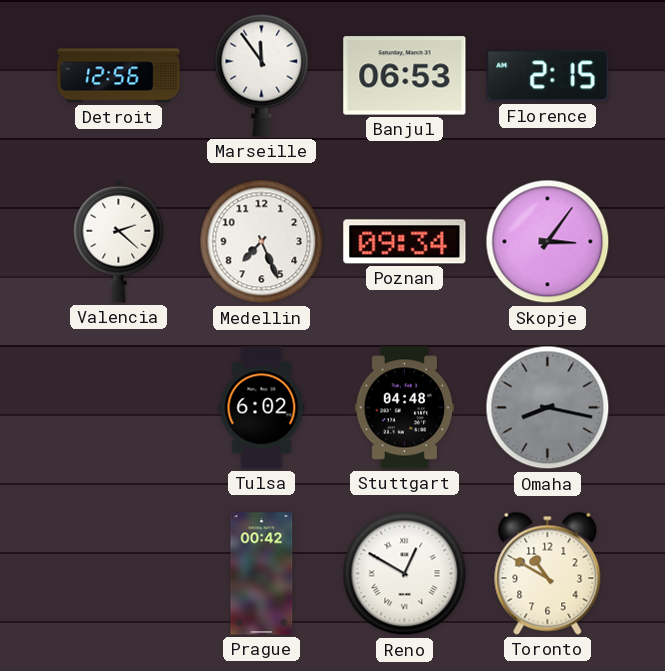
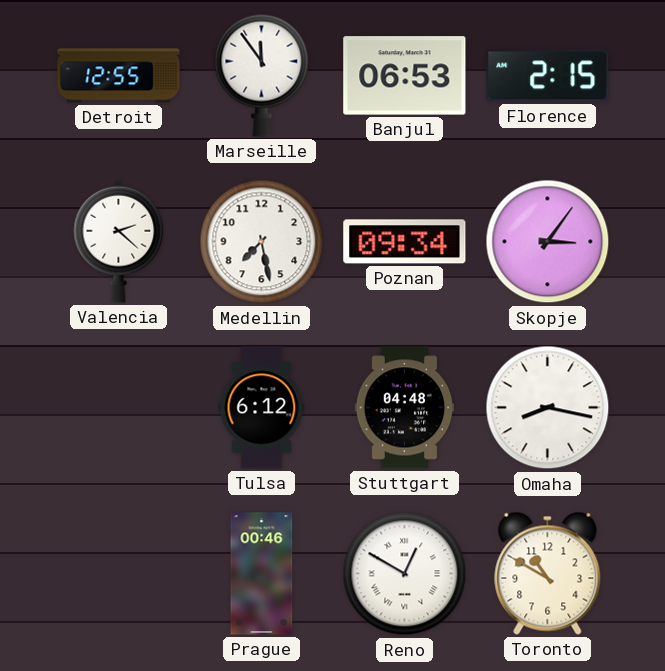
Detroit: 12:56 -> 12:55
Medellin: 7:26 -> 7:28
Tulsa: 6:02 -> 6:12
Omaha dial: grey -> white
Prague: 00:42 -> 00:46
